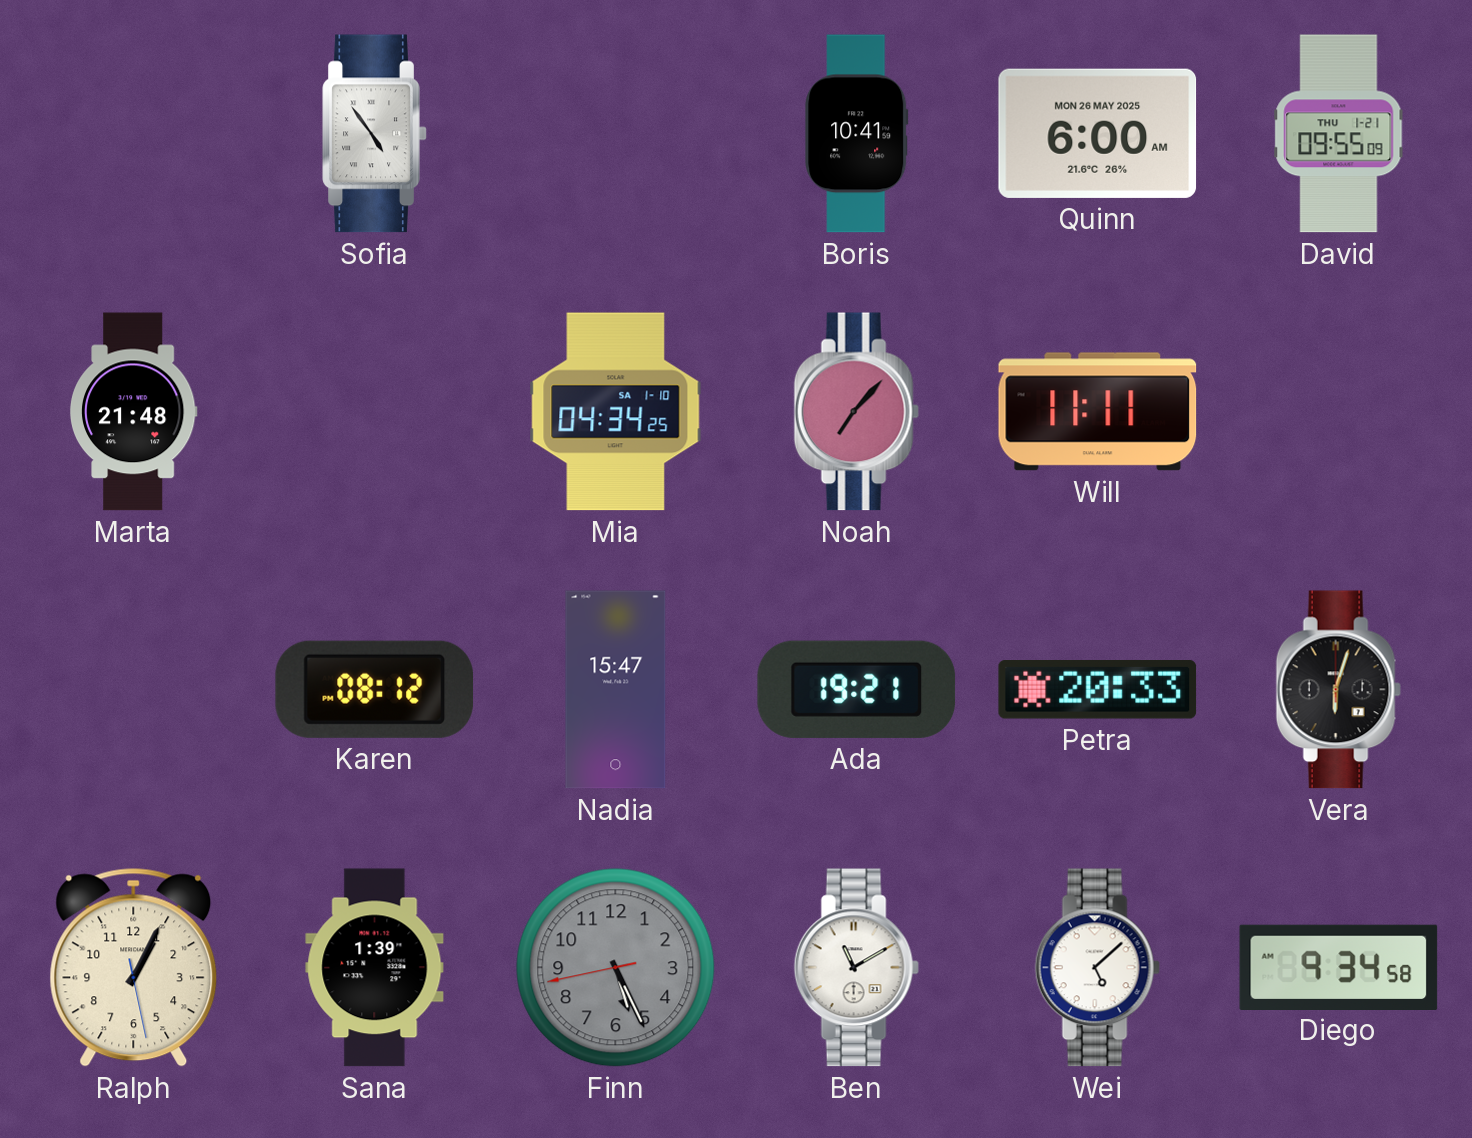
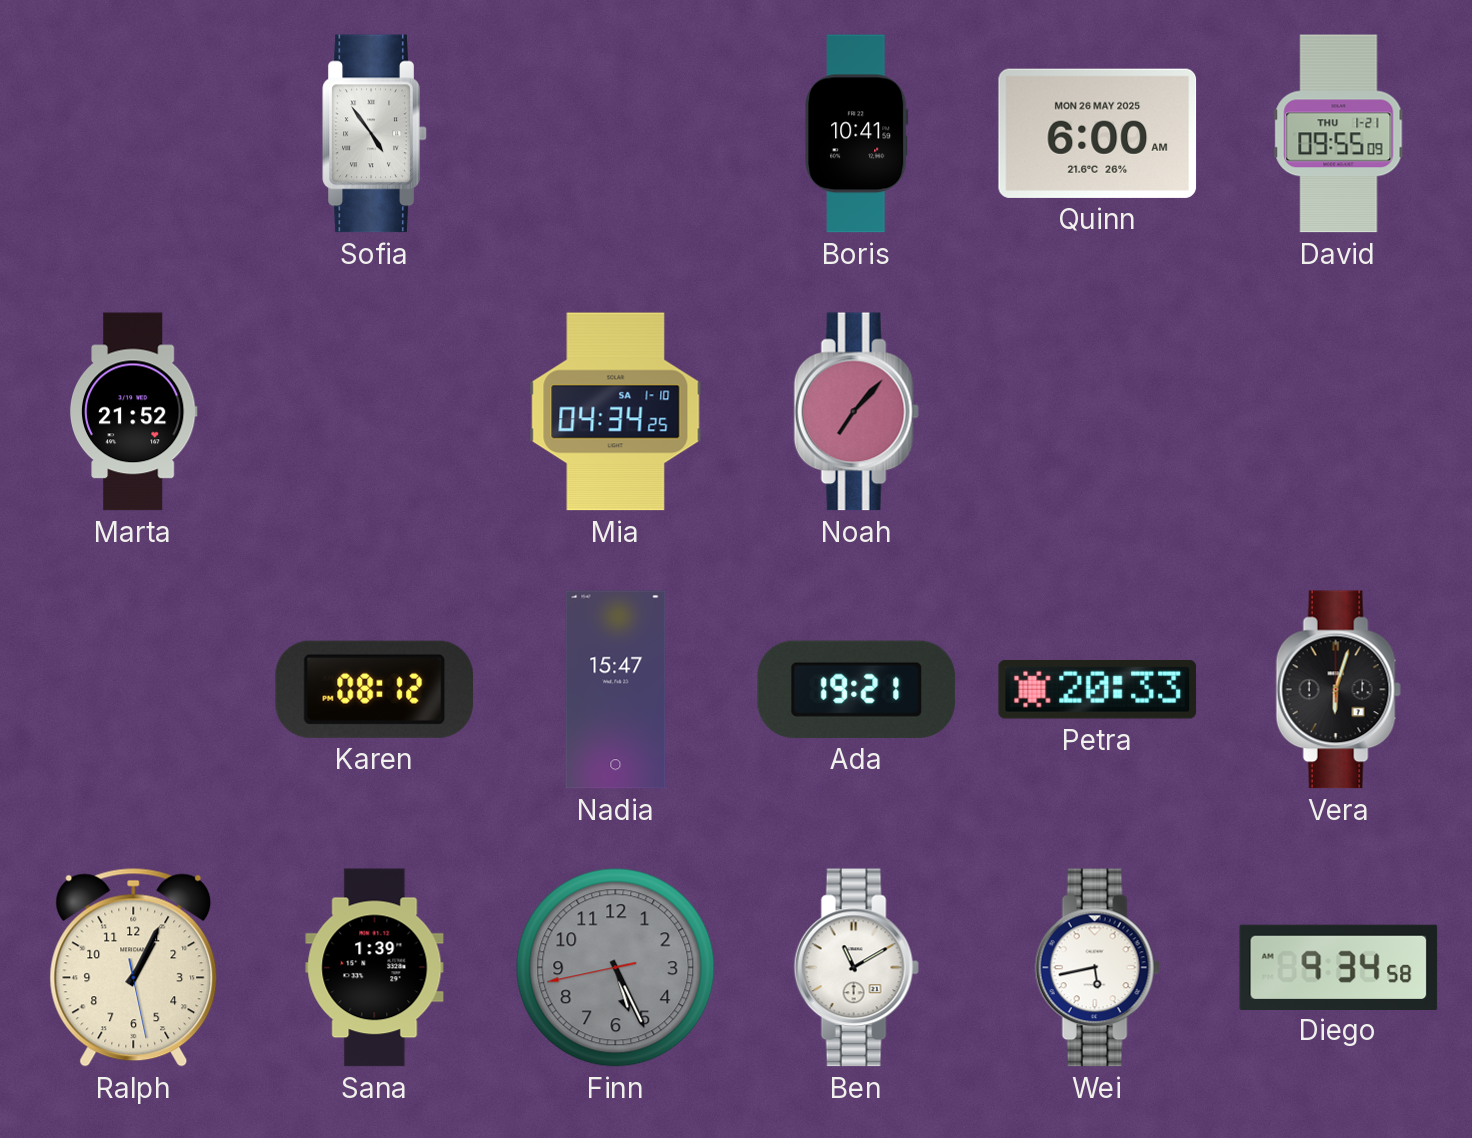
Marta: 21:48 -> 21:52
Will: 11:11 -> none
Wei: 5:08 -> 5:43
